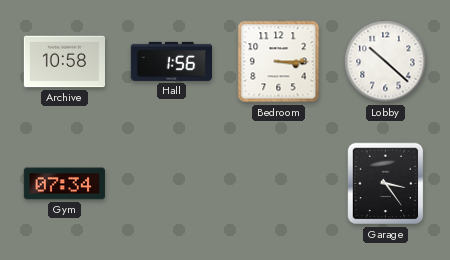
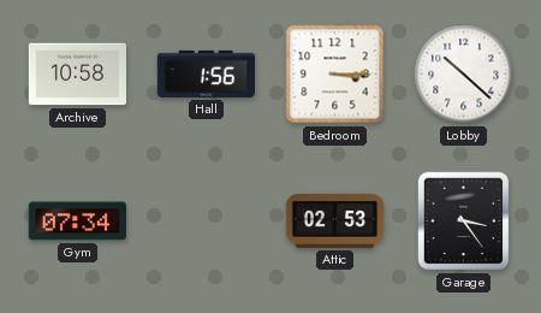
Attic: none -> 02:53
